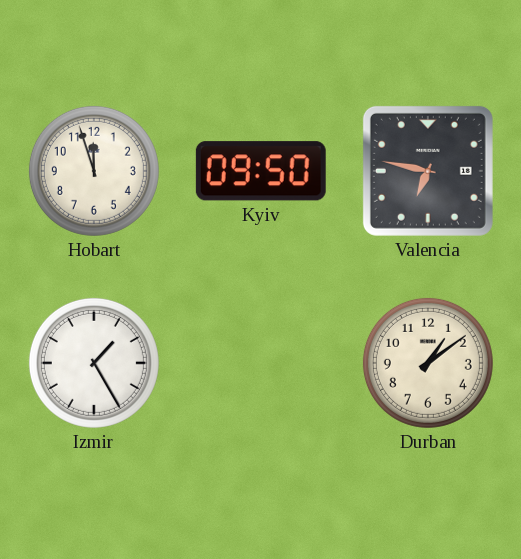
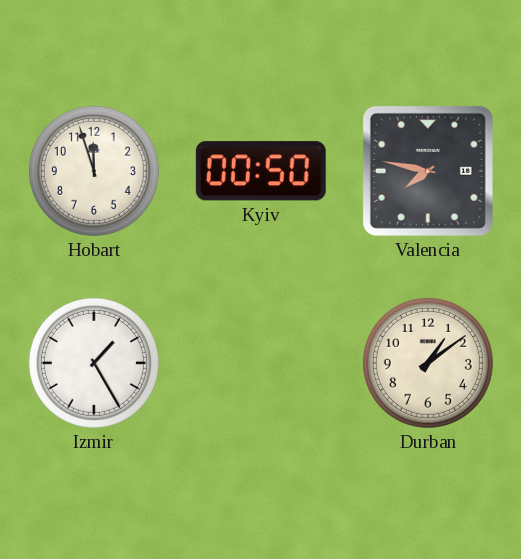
Kyiv: 09:50 -> 00:50
Valencia: 6:47 -> 7:47
